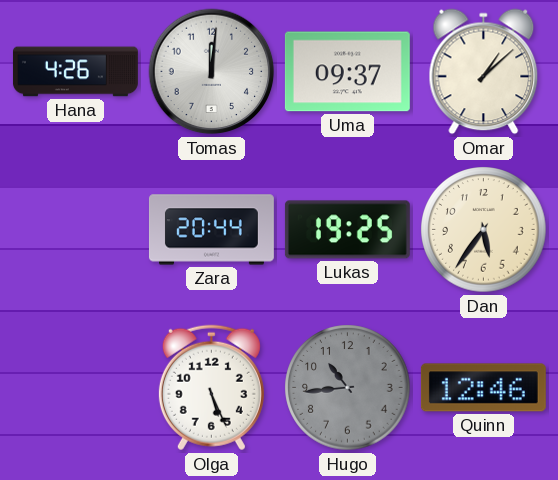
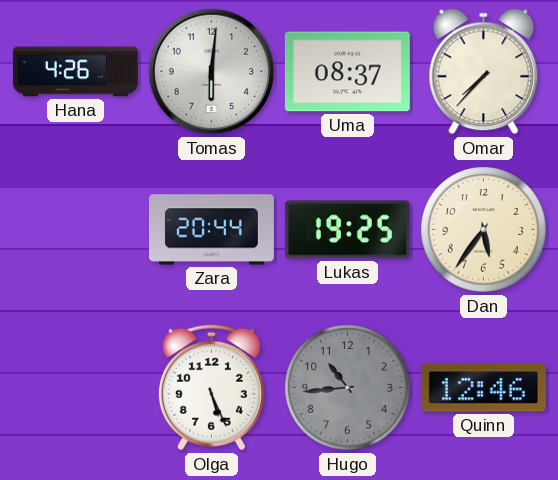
Tomas: 12:01 -> 6:01
Uma: 09:37 -> 08:37
Omar: 1:08 -> 7:37
